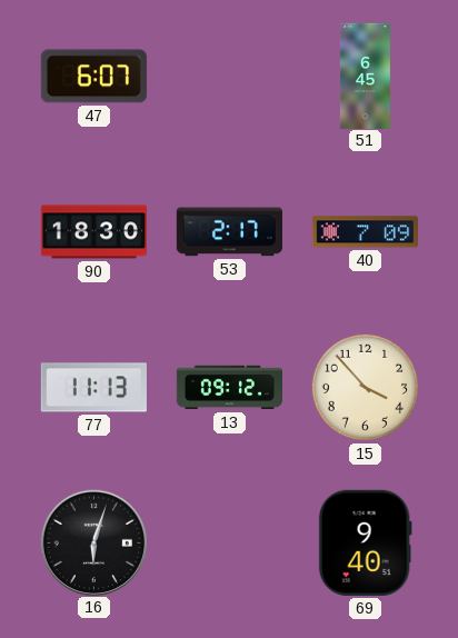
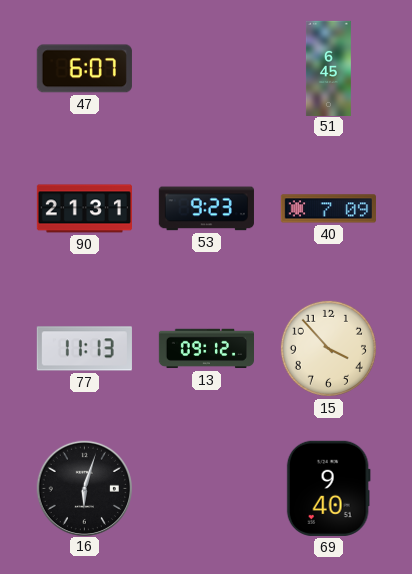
90: 18:30 -> 21:31
53: 2:17 -> 9:23
